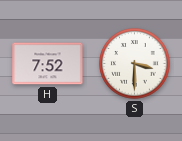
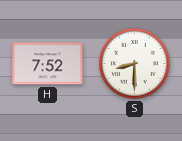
S: 3:30 -> 8:30
